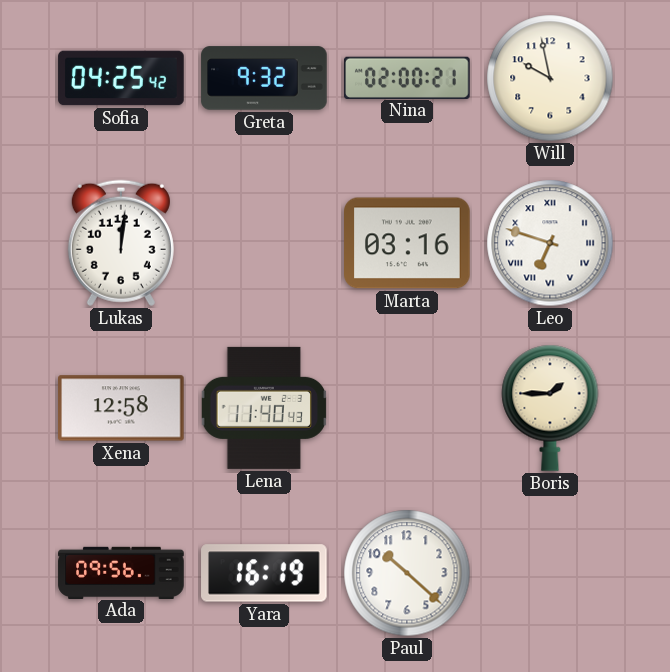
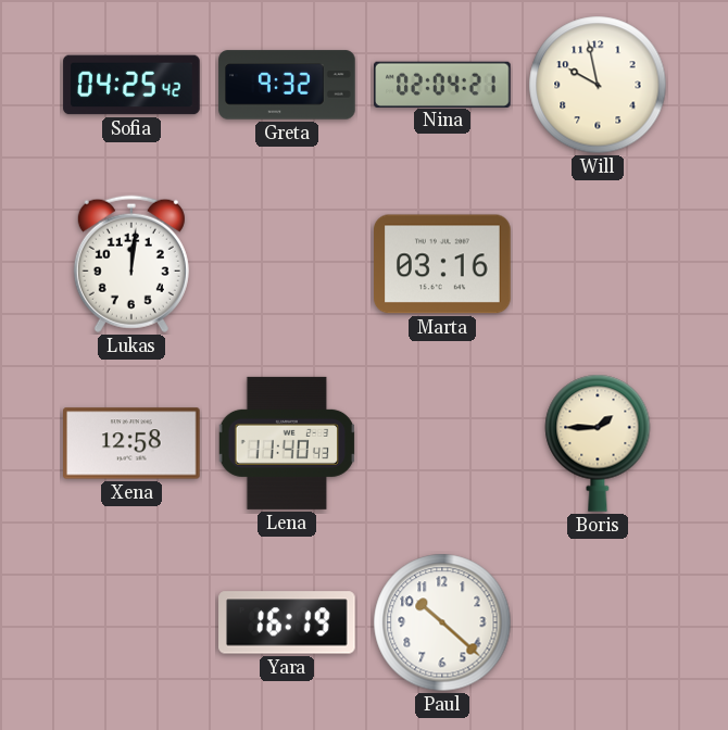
Nina: 02:00 -> 02:04
Leo: 6:48 -> none
Ada: 09:56 -> none
